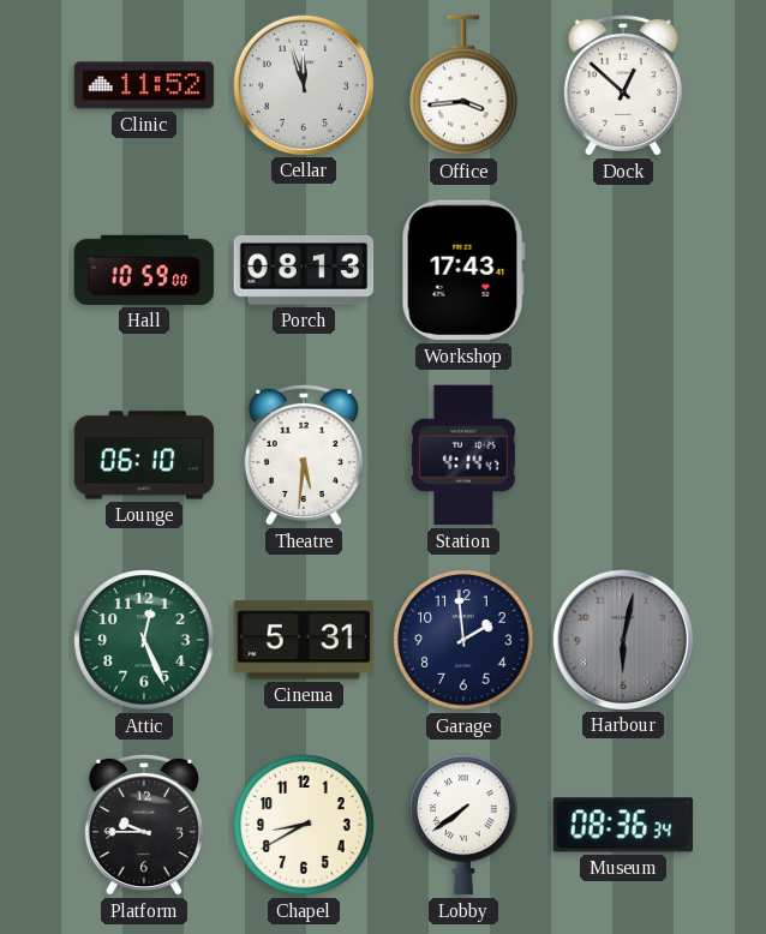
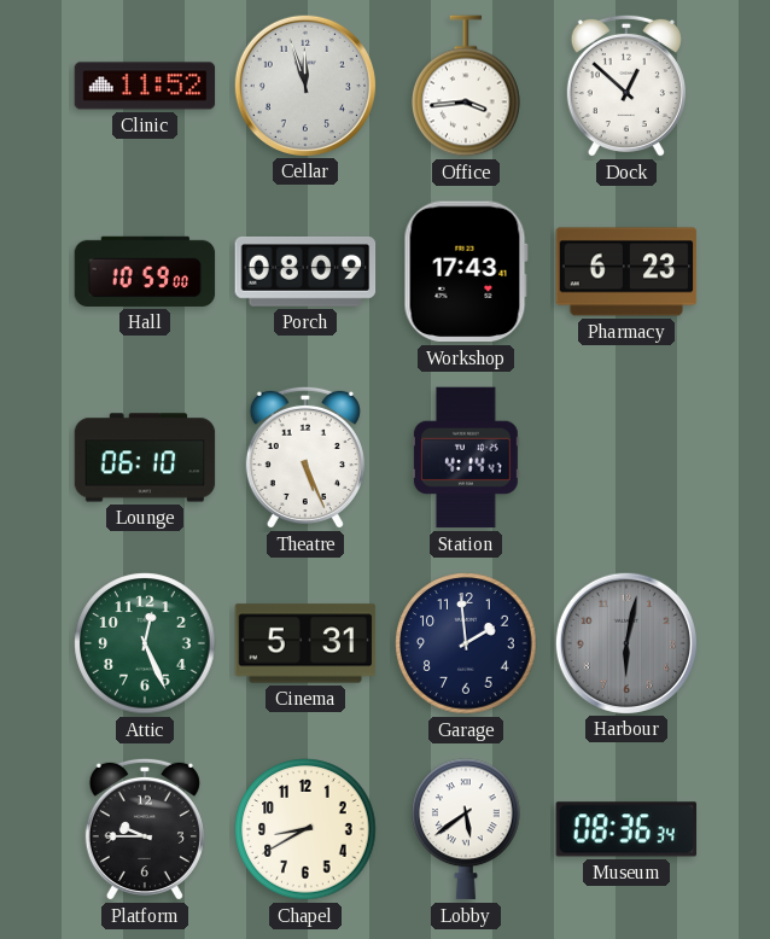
Porch: 08:13 -> 08:09
Pharmacy: none -> 6:23
Theatre: 5:31 -> 5:26
Lobby: 7:39 -> 5:39
